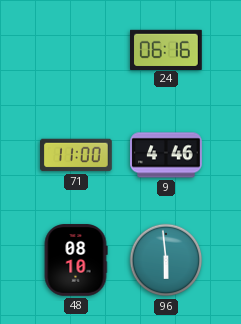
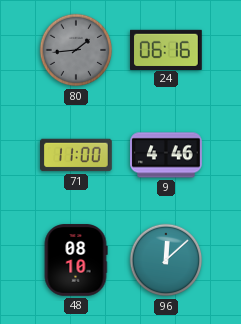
80: none -> 1:44
96: 5:59 -> 12:08
